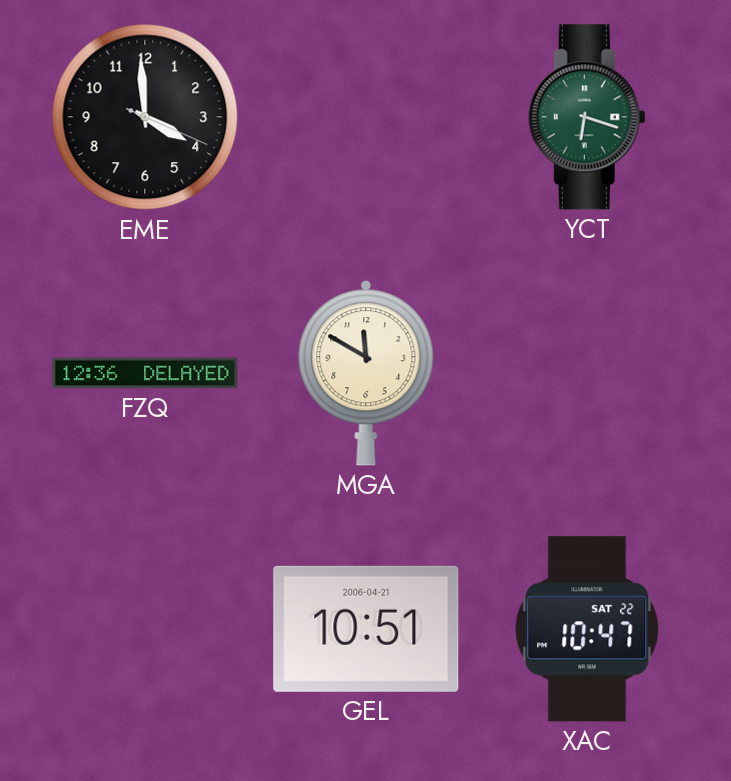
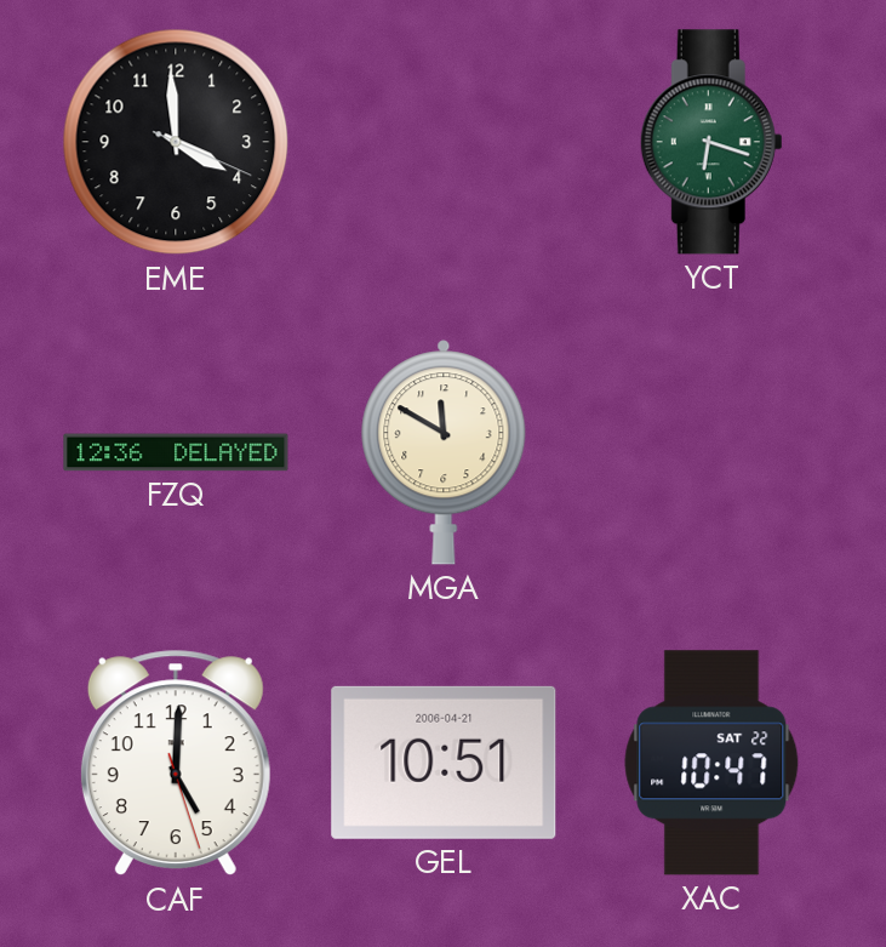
CAF: none -> 5:00
